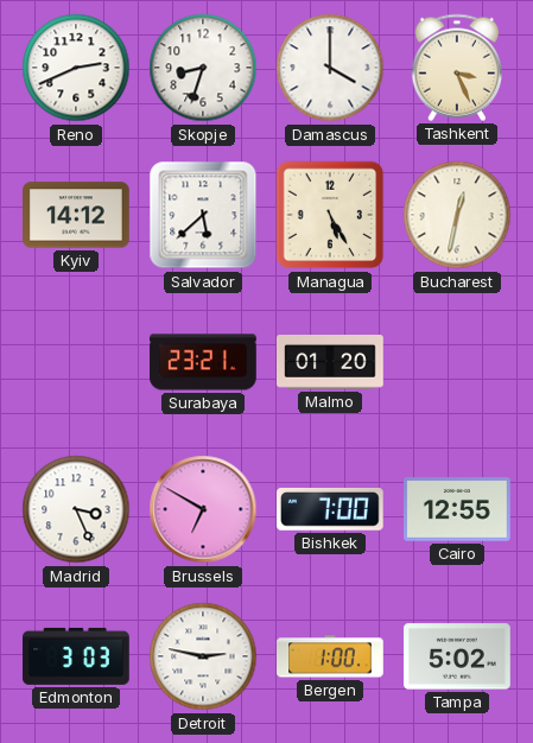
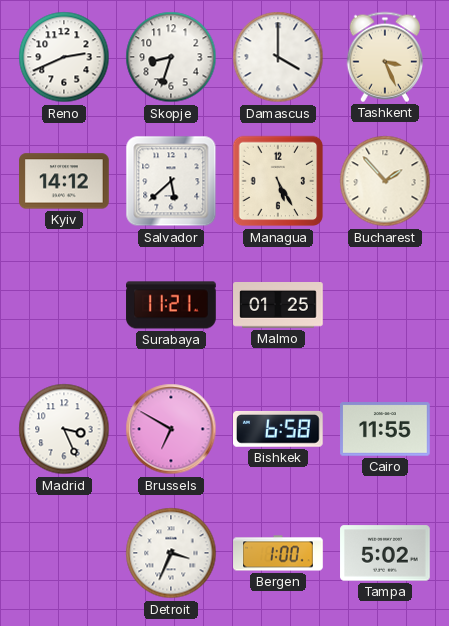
Bucharest: 12:32 -> 1:53
Surabaya: 23:21 -> 11:21
Malmo: 01:20 -> 01:25
Bishkek: 7:00 -> 6:58
Cairo: 12:55 -> 11:55
Edmonton: 3:03 -> none
Detroit: 2:47 -> 3:34
